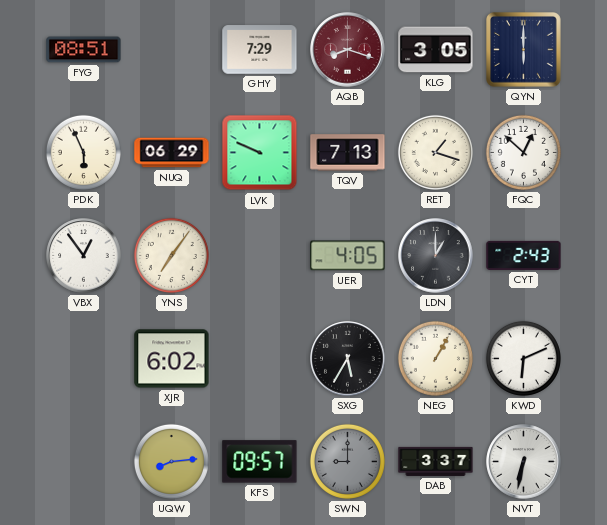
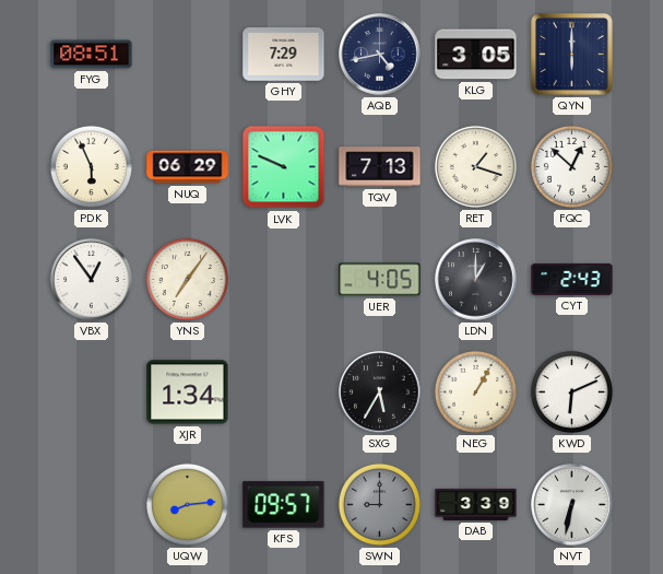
AQB: 8:18 -> 4:43
AQB dial: burgundy -> navy
XJR: 6:02 -> 1:34
DAB: 3:37 -> 3:39
